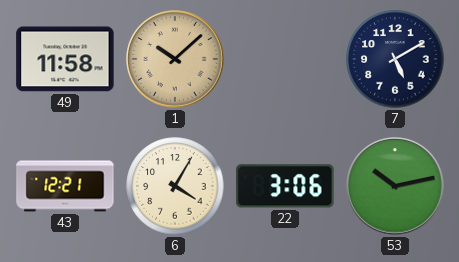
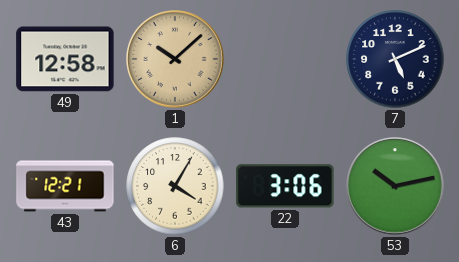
49: 11:58 -> 12:58
7: 5:10 -> 5:11
